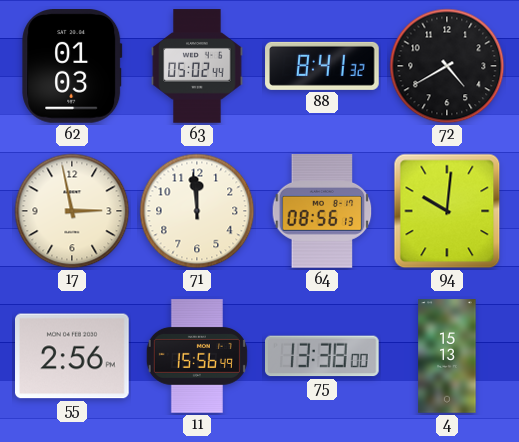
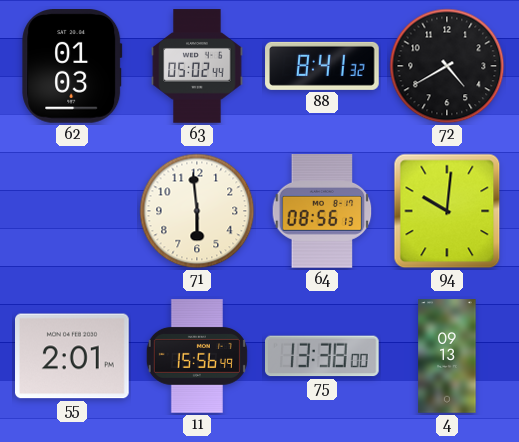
17: 2:58 -> none
71: 11:59 -> 5:59
55: 2:56 -> 2:01
4: 15:13 -> 09:13
